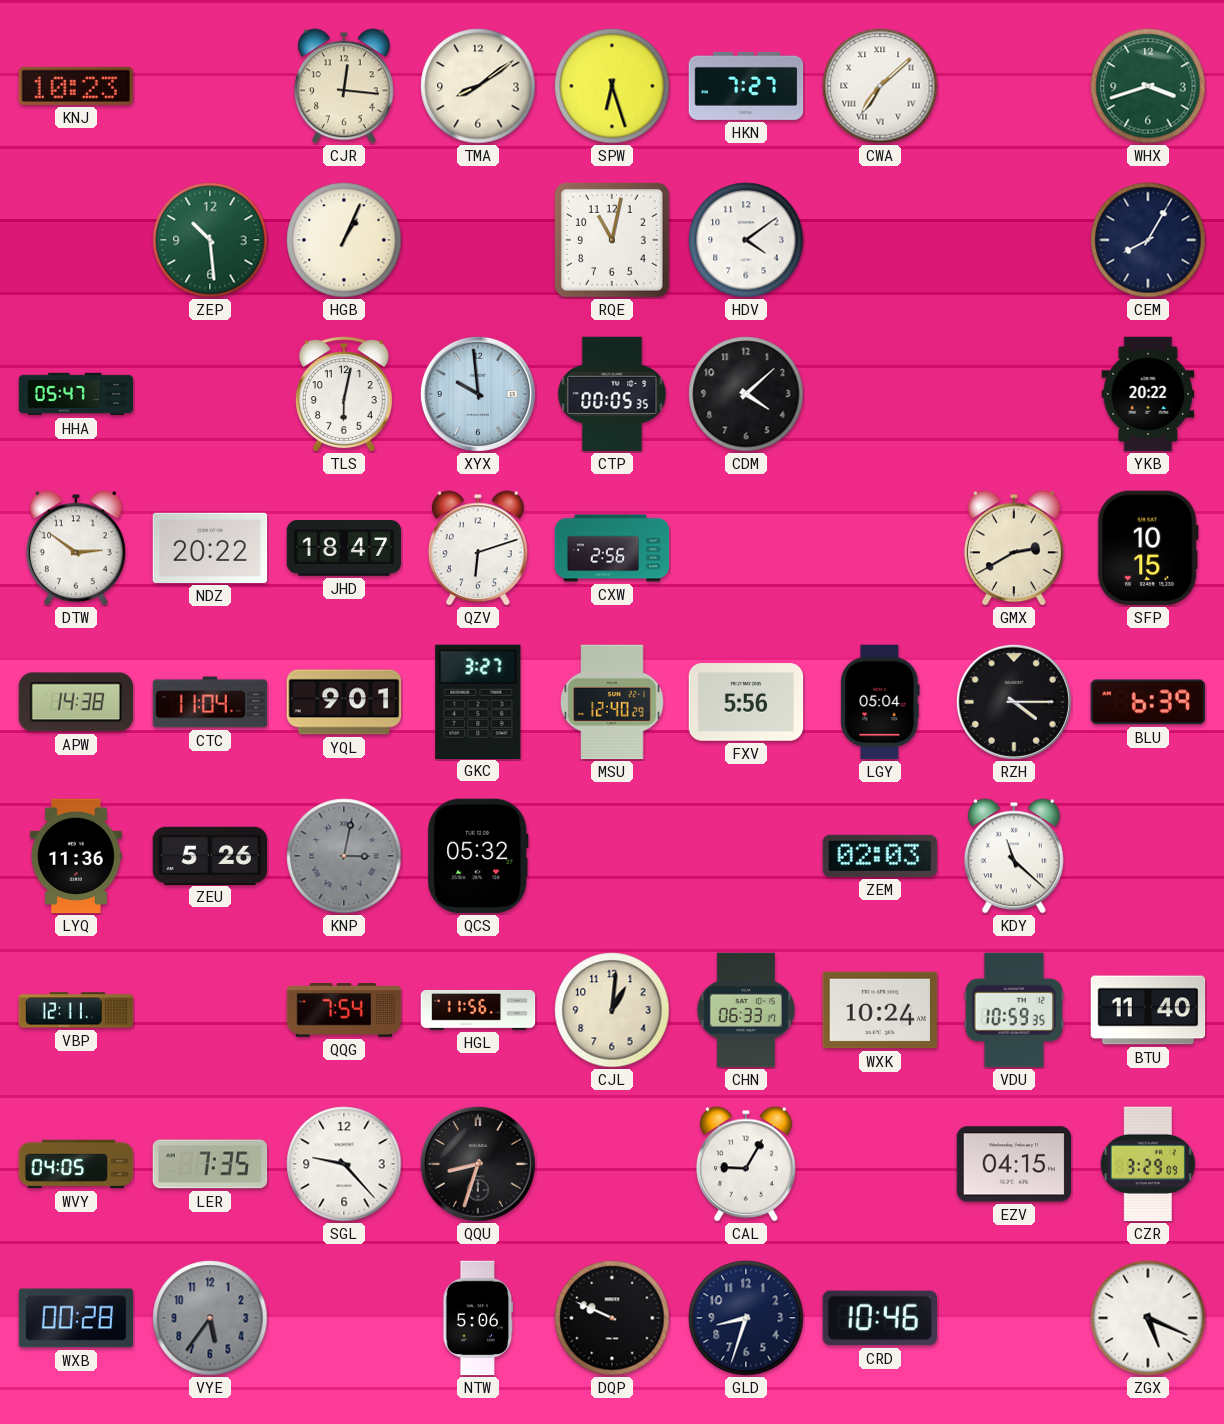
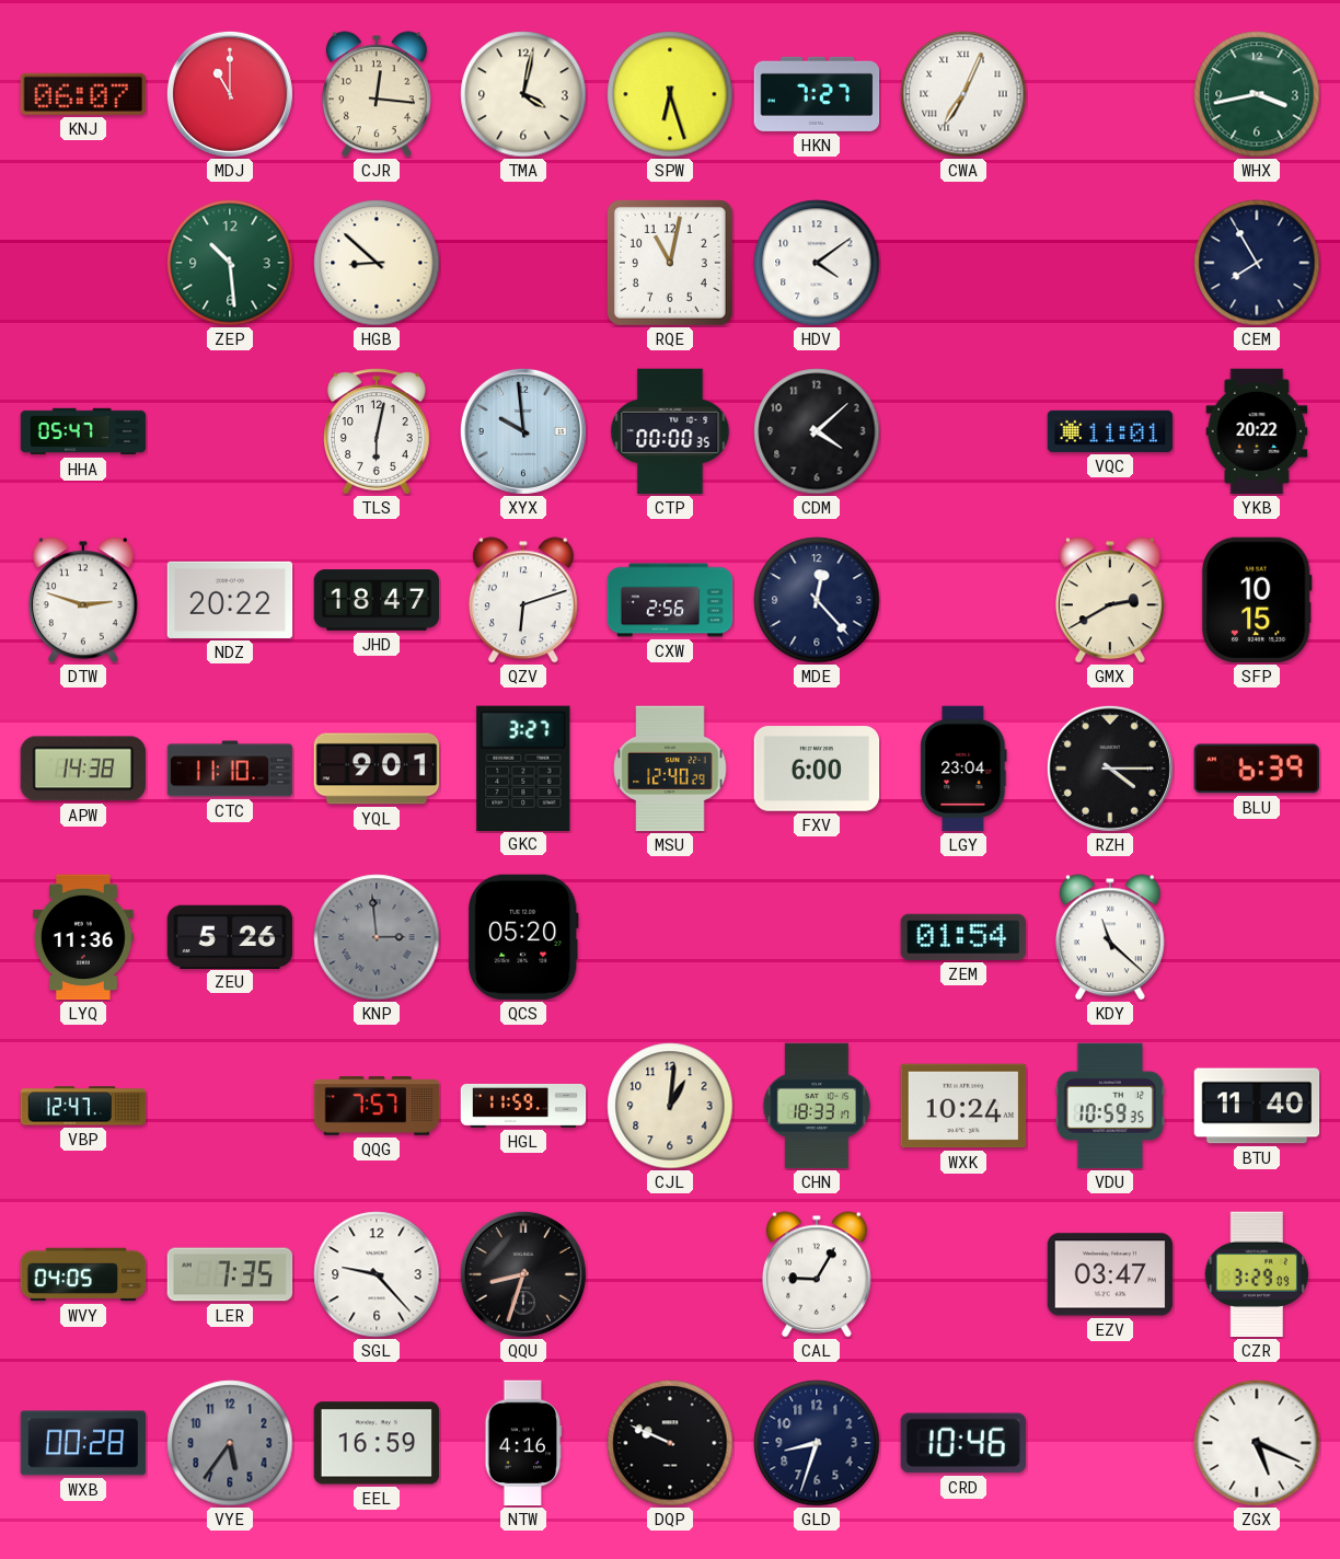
KNJ: 10:23 -> 06:07
MDJ: none -> 11:00
TMA: 8:09 -> 4:02
CWA: 7:08 -> 7:04
WHX: 3:42 -> 3:43
HGB: 1:04 -> 8:52
CEM: 8:05 -> 7:55
CTP: 00:05 -> 00:00
VQC: none -> 11:01
DTW: 2:51 -> 2:48
MDE: none -> 12:23
CTC: 11:04 -> 11:10
FXV: 5:56 -> 6:00
LGY: 05:04 -> 23:04
KNP: 3:02 -> 2:59
QCS: 05:32 -> 05:20
ZEM: 02:03 -> 01:54
VBP: 12:11 -> 12:47
QQG: 7:54 -> 7:57
HGL: 11:56 -> 11:59
CHN: 06:33 -> 18:33
EZV: 04:15 -> 03:47
EEL: none -> 16:59
NTW: 5:06 -> 4:16
